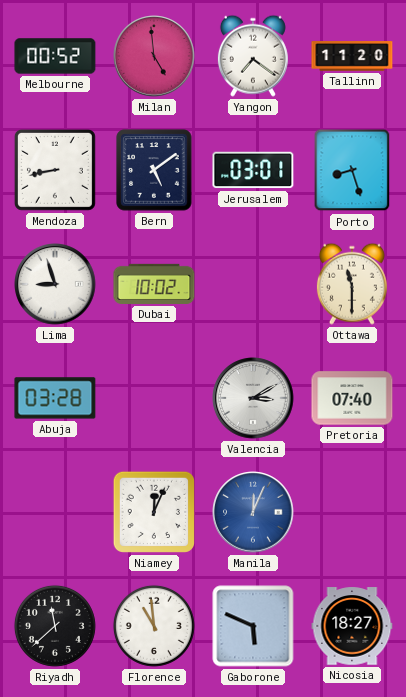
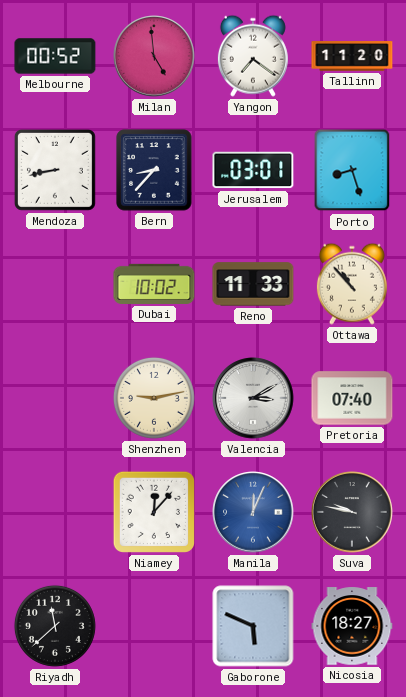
Bern: 5:09 -> 8:37
Lima: 8:57 -> none
Reno: none -> 11:33
Ottawa: 11:30 -> 10:53
Abuja: 03:28 -> none
Shenzhen: none -> 9:13
Niamey: 12:04 -> 12:07
Suva: none -> 9:47
Florence: 10:59 -> none
